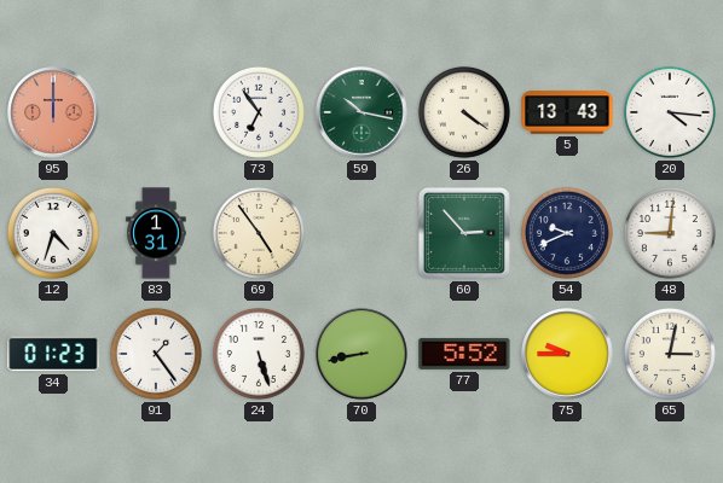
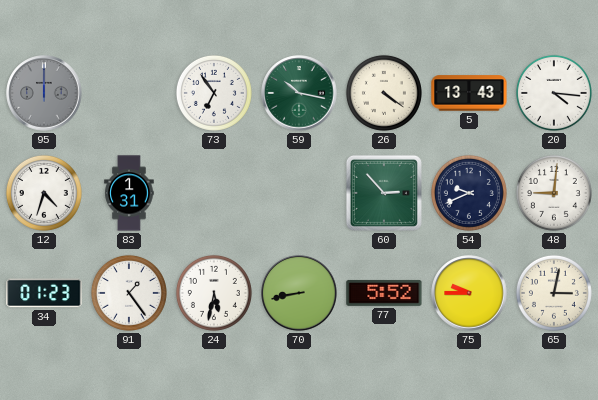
95 dial: salmon -> grey
69: 4:54 -> none
24: 5:27 -> 5:32
